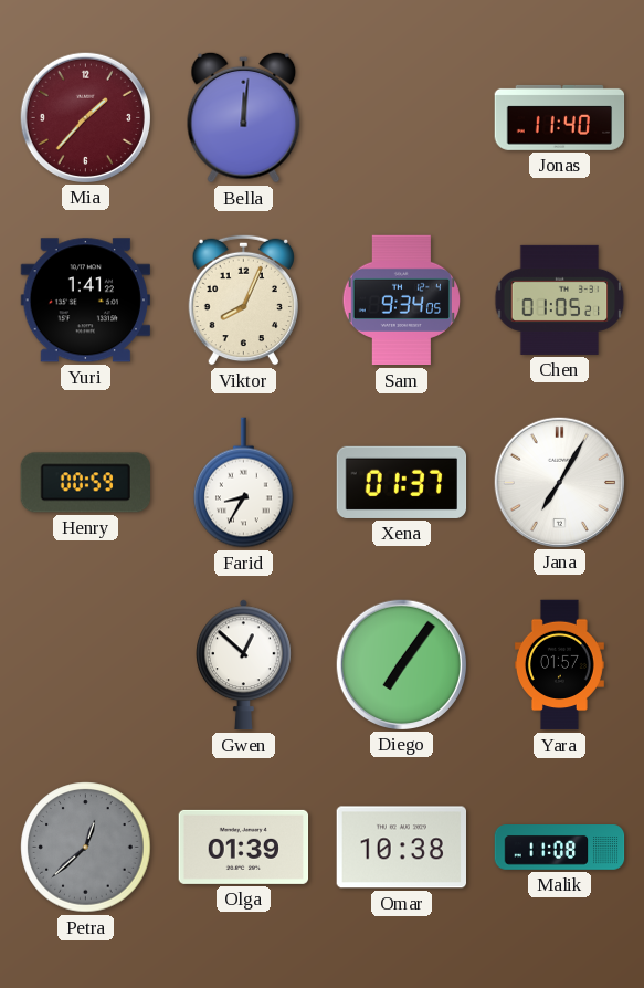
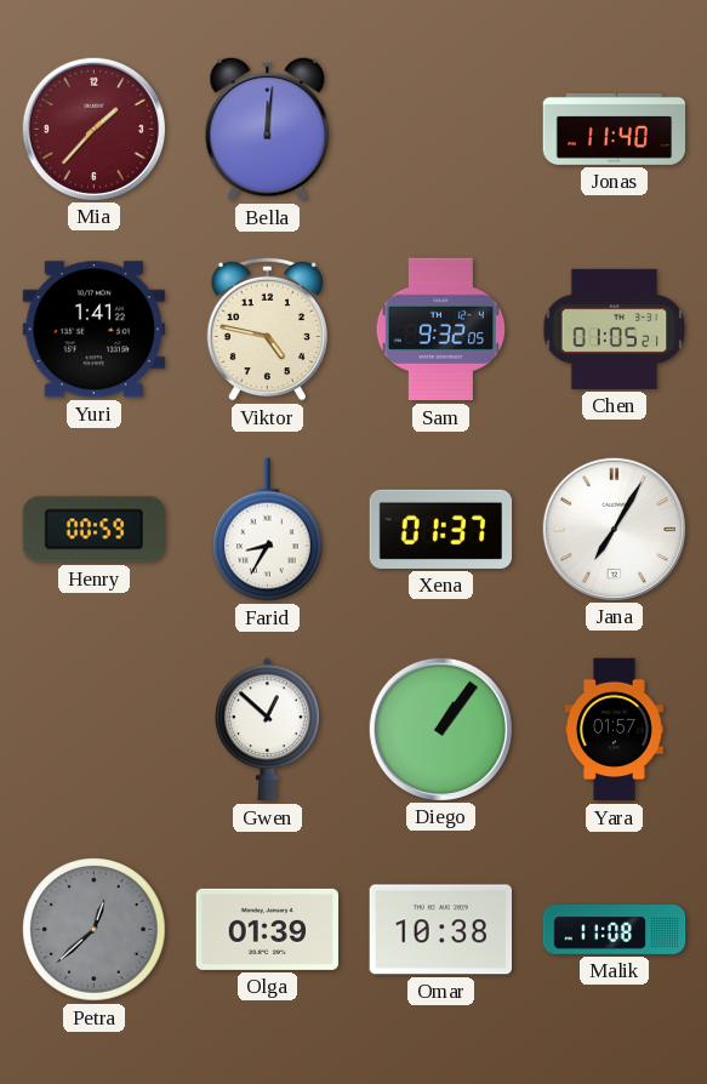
Viktor: 8:04 -> 4:47
Sam: 9:34 -> 9:32
Diego: 7:06 -> 1:06
